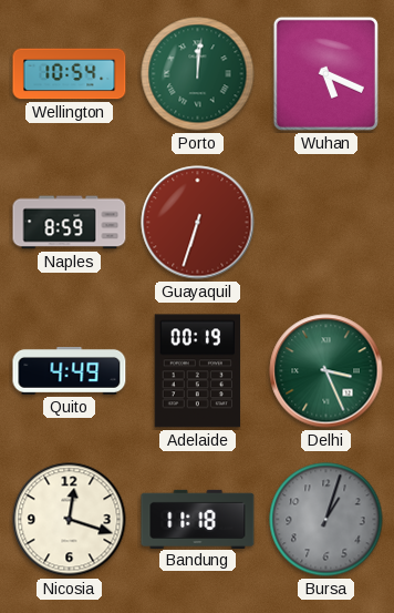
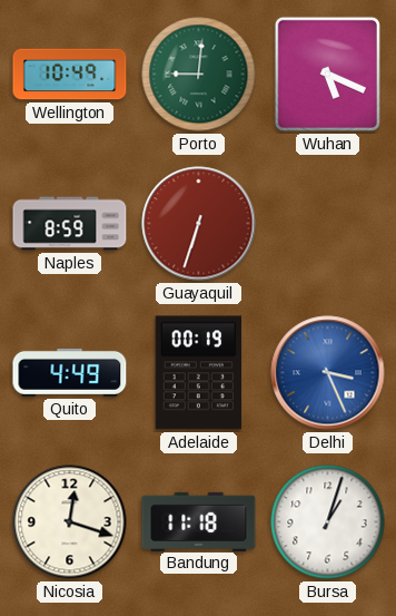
Wellington: 10:54 -> 10:49
Porto: 12:01 -> 9:01
Delhi dial: green -> blue
Bursa dial: grey -> white
